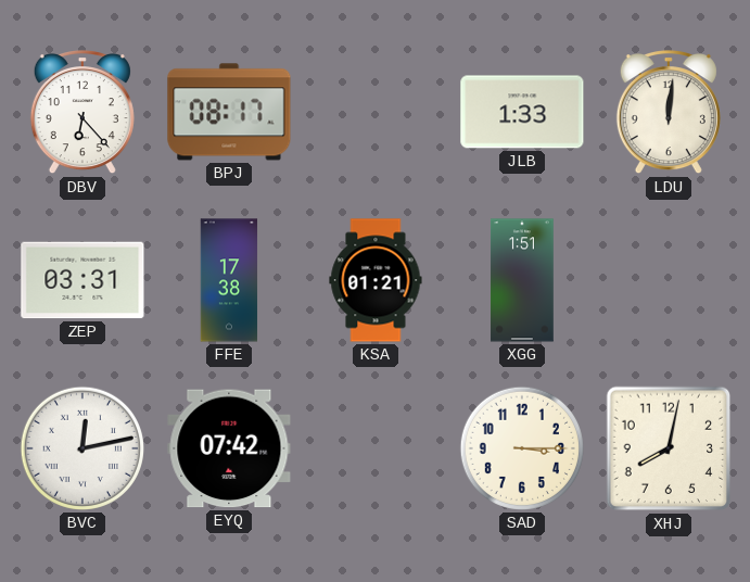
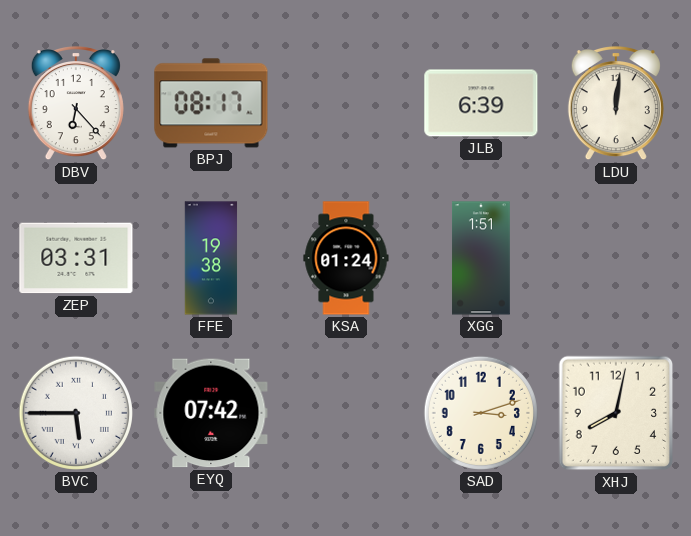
JLB: 1:33 -> 6:39
FFE: 17:38 -> 19:38
KSA: 01:21 -> 01:24
BVC: 12:13 -> 5:45
SAD: 3:15 -> 3:12
